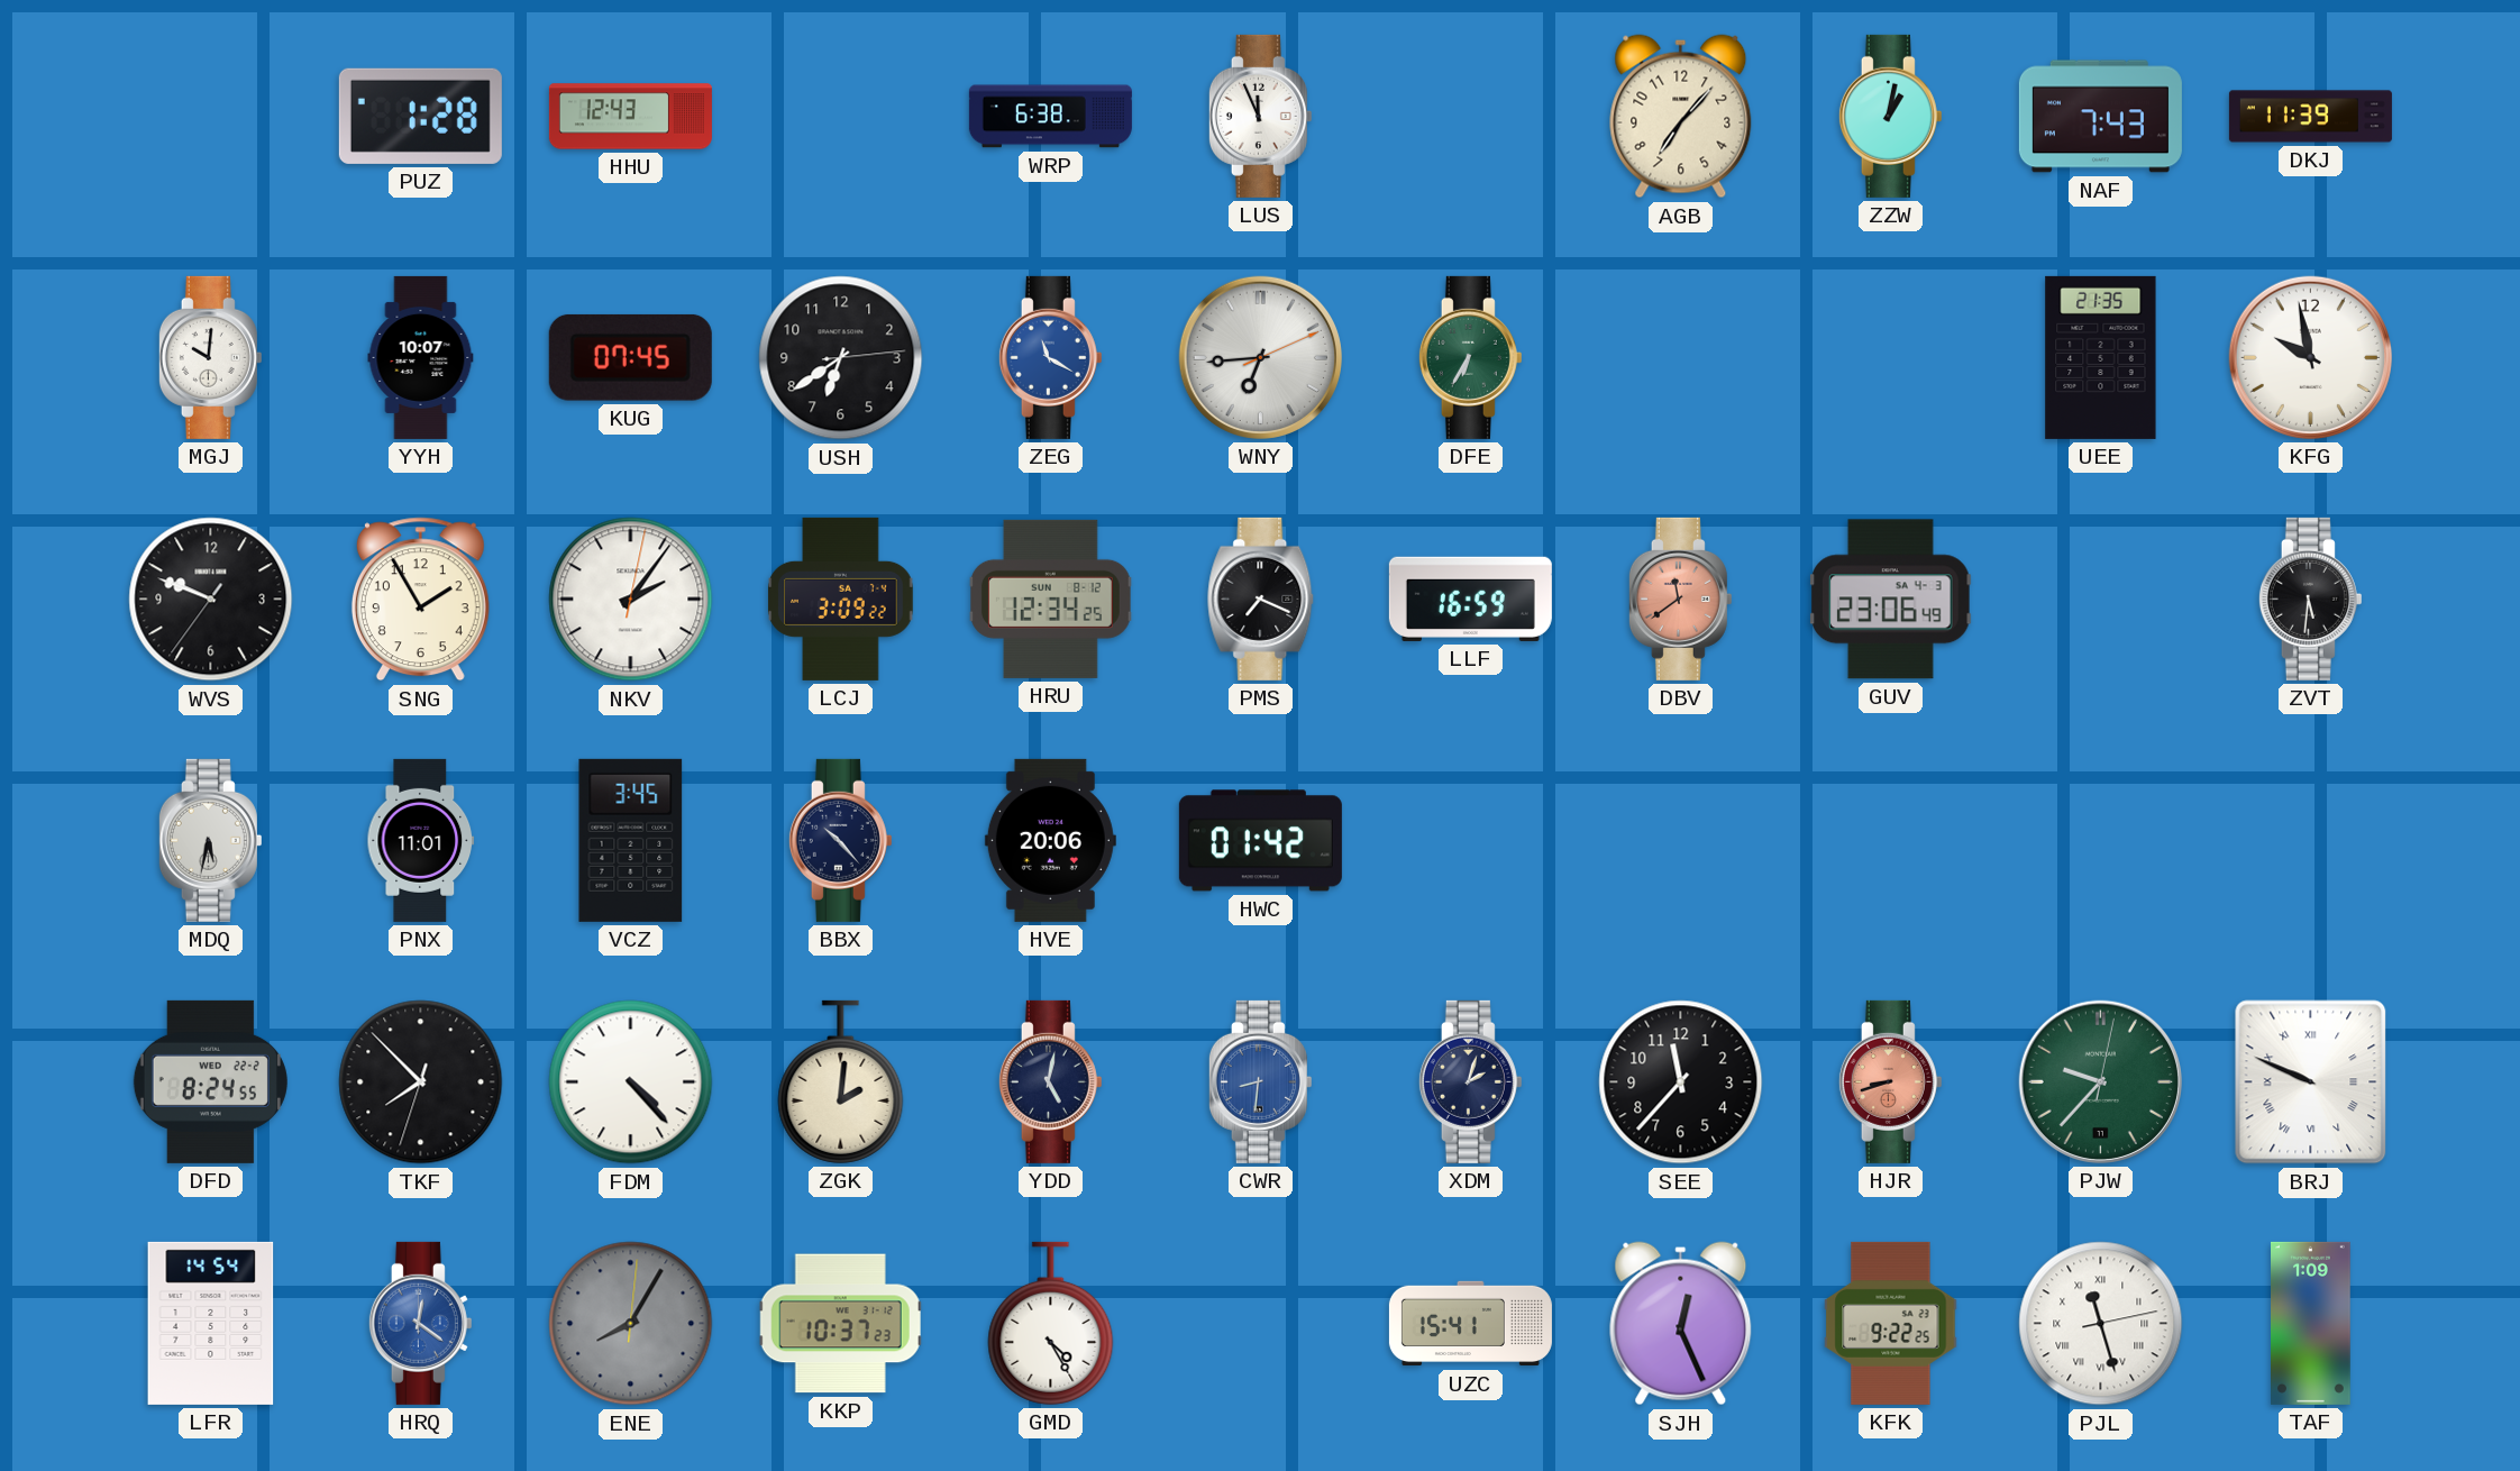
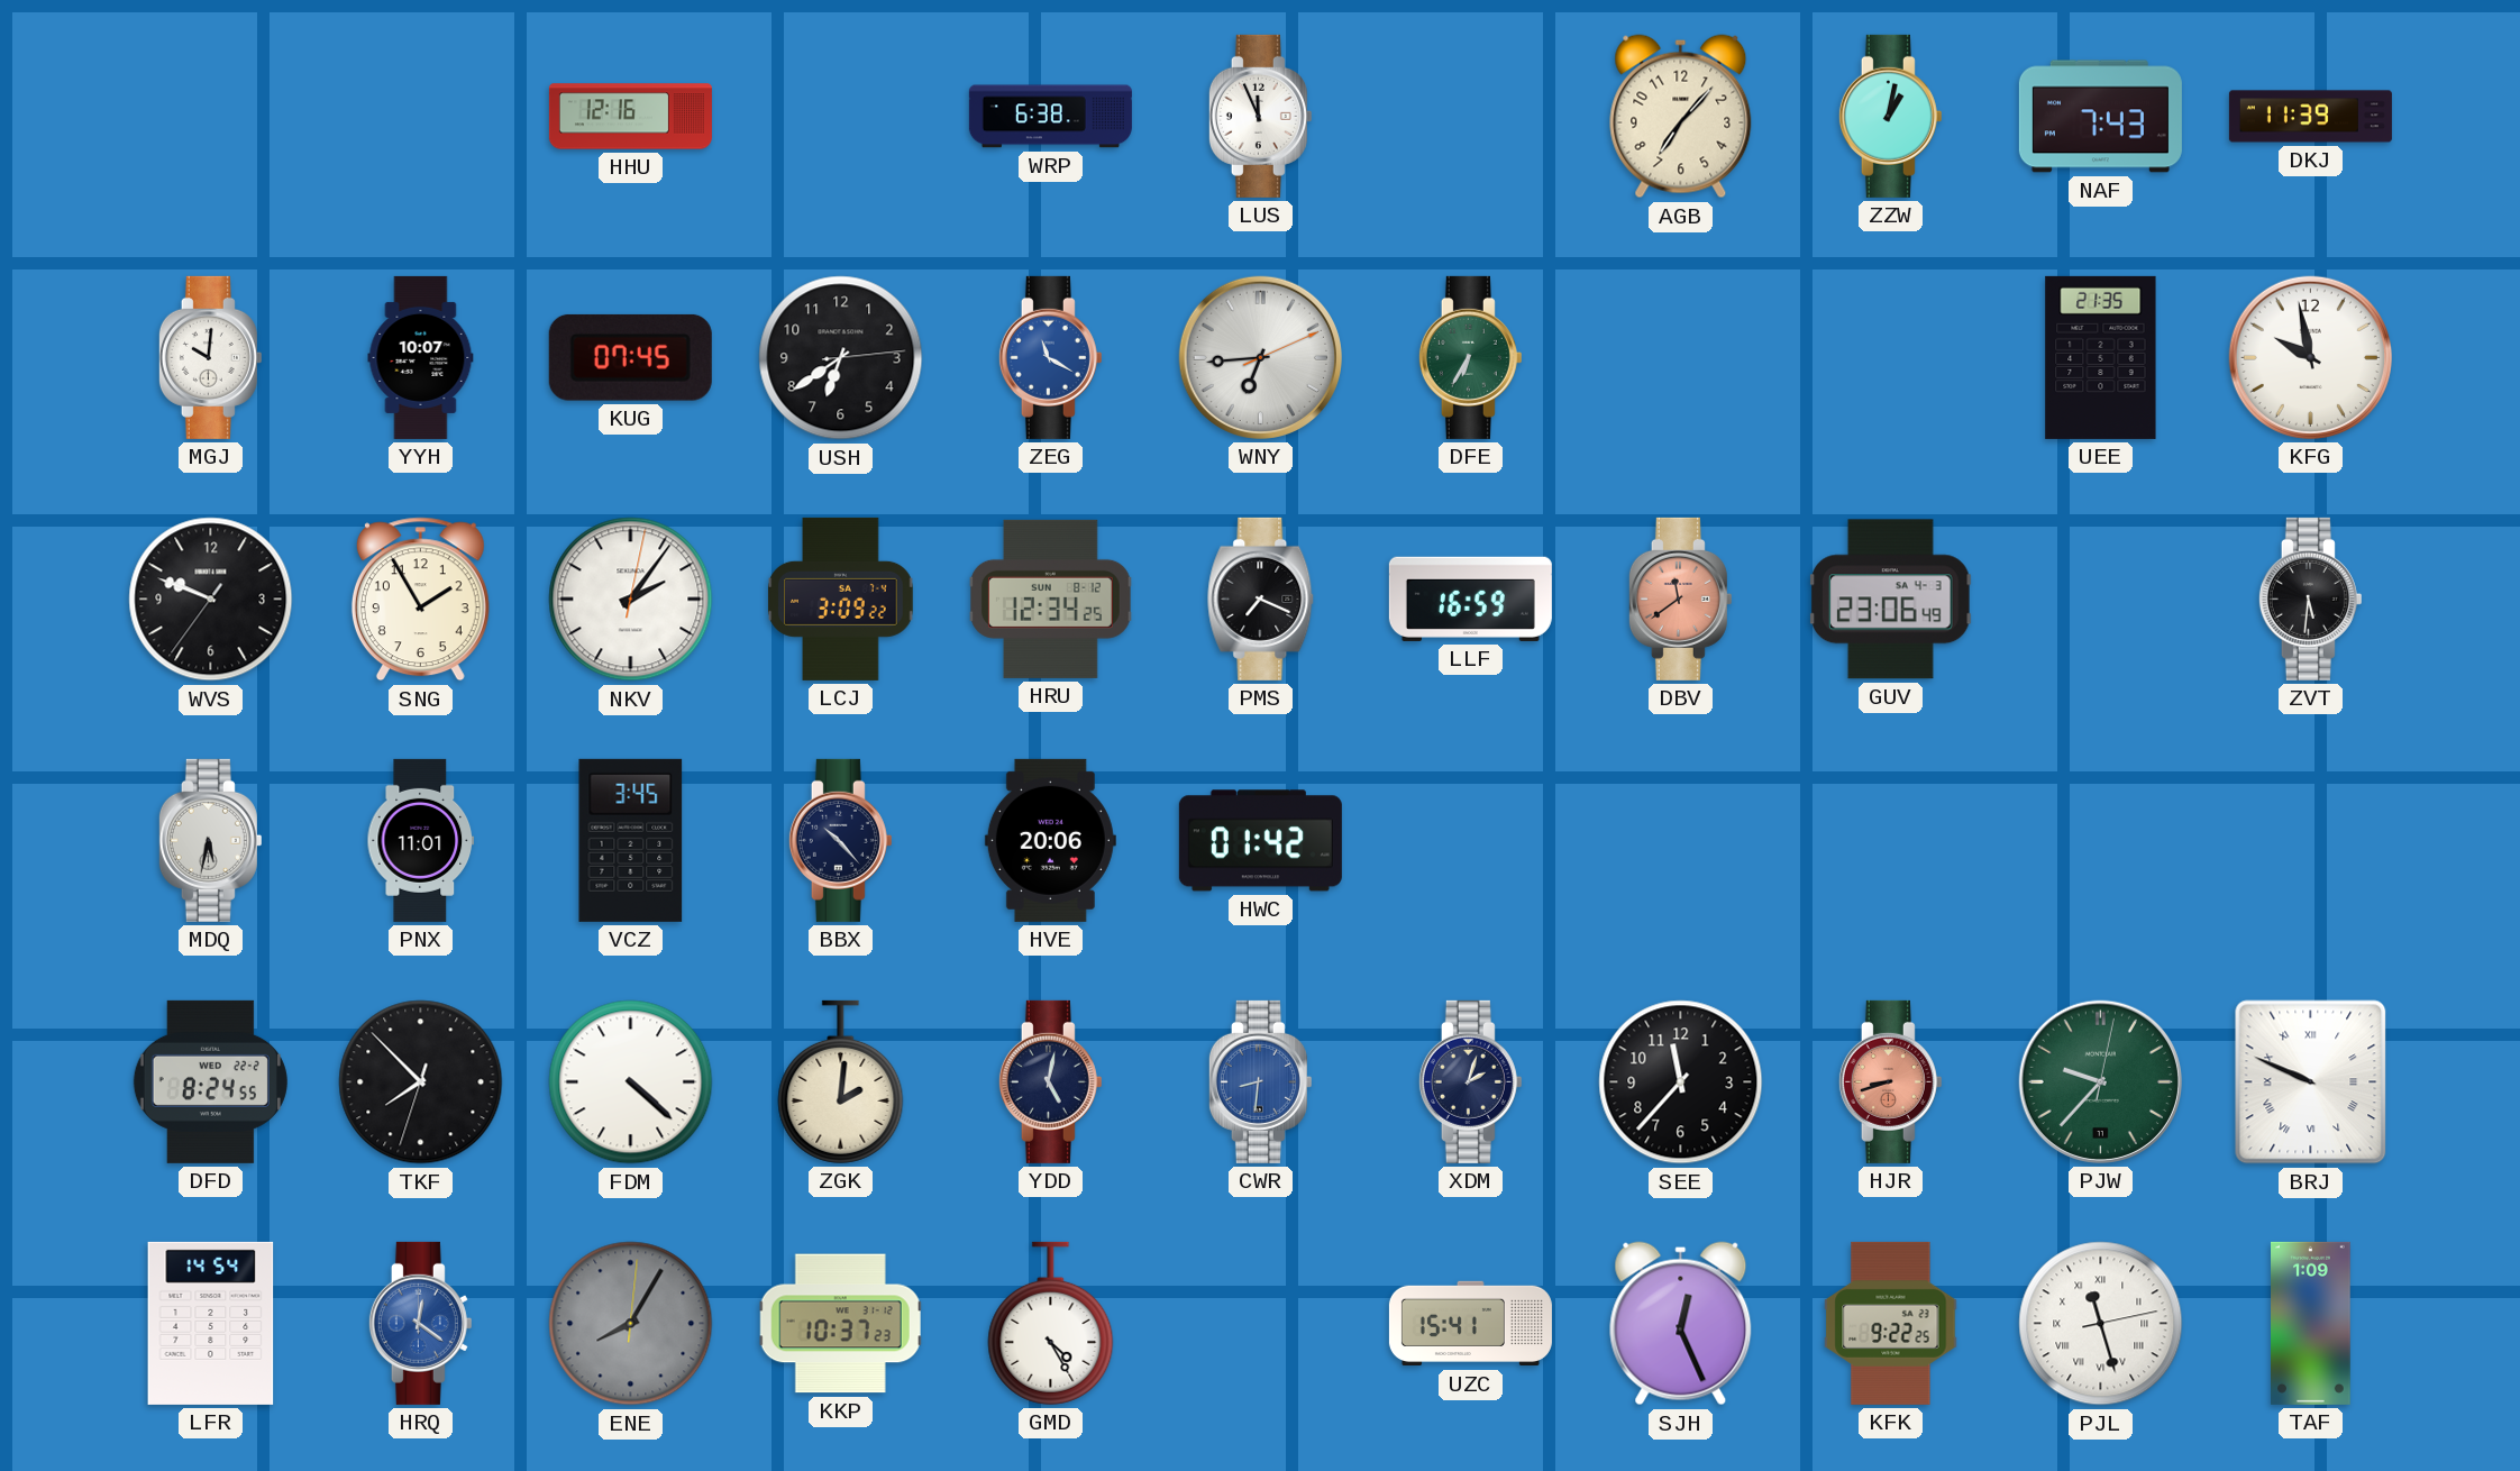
PUZ: 1:28 -> none
HHU: 12:43 -> 12:16
FDM: 4:23 -> 4:22
